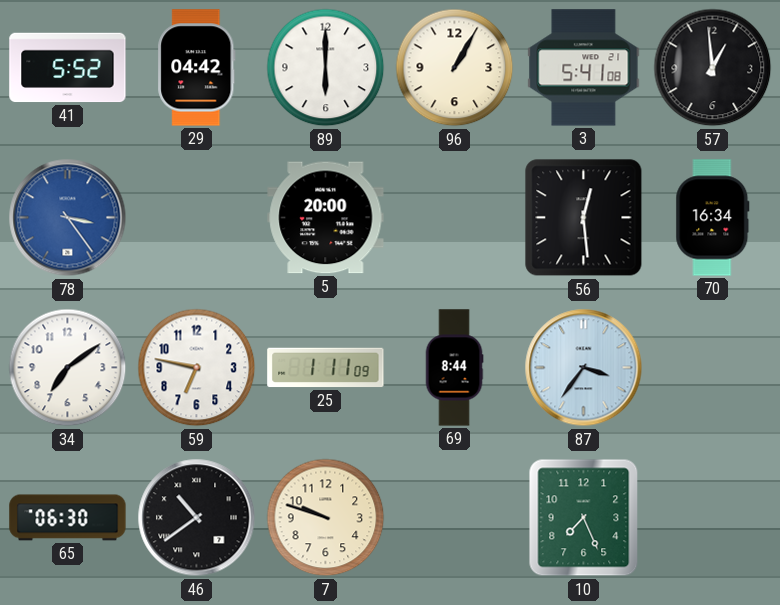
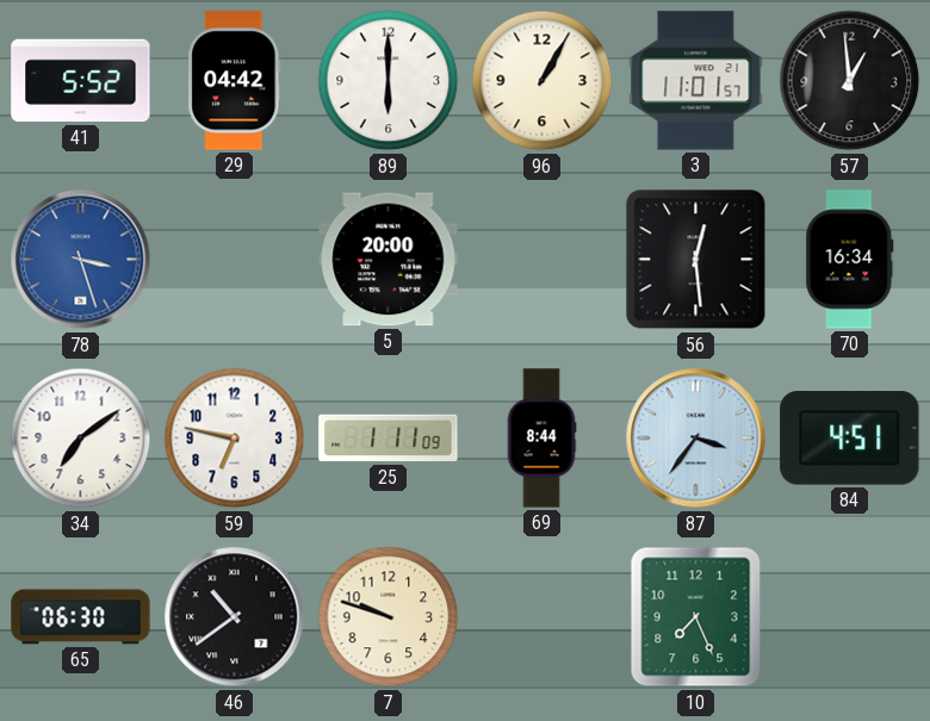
3: 5:41 -> 11:01
78: 3:24 -> 3:27
84: none -> 4:51
